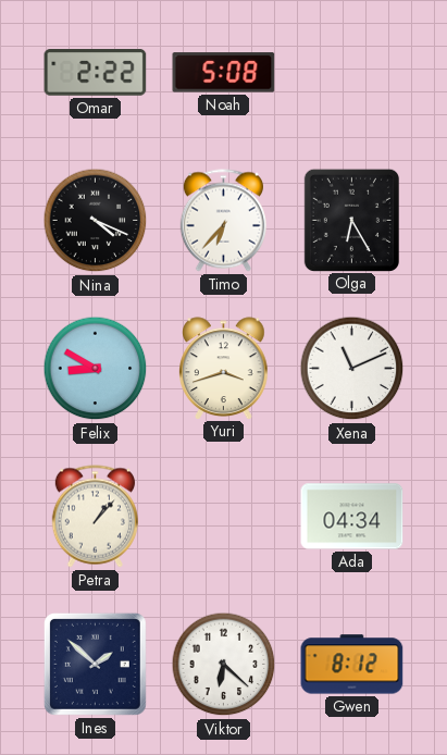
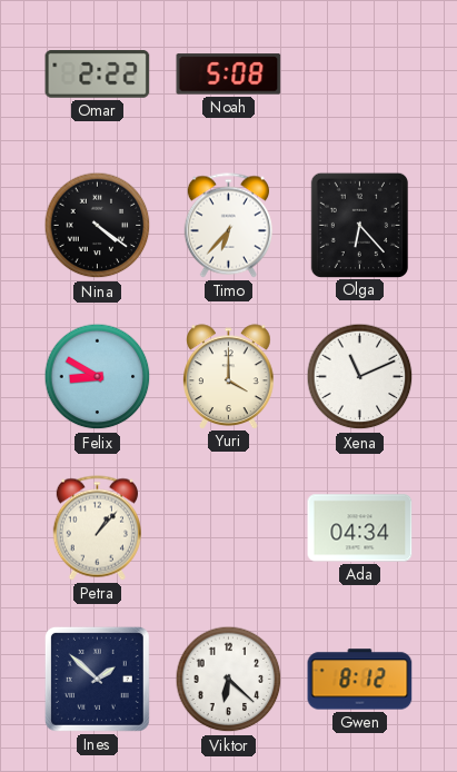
Nina: 4:19 -> 4:21
Olga: 6:25 -> 6:23
Yuri: 3:42 -> 4:00
